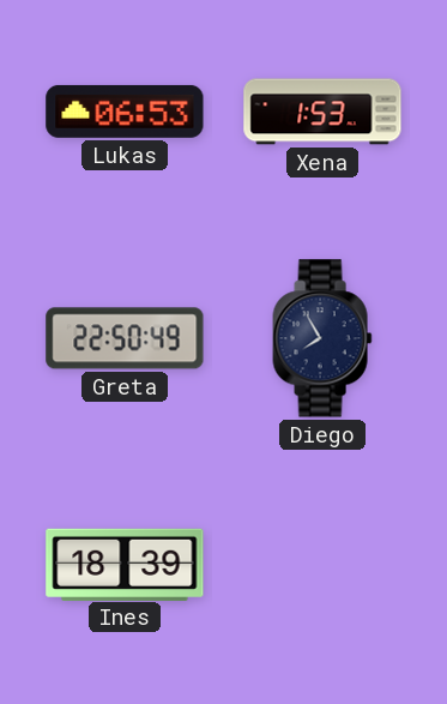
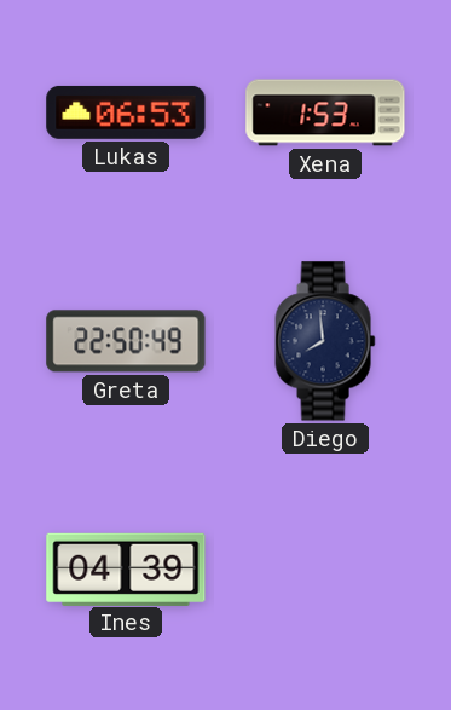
Diego: 7:55 -> 7:59
Ines: 18:39 -> 04:39
